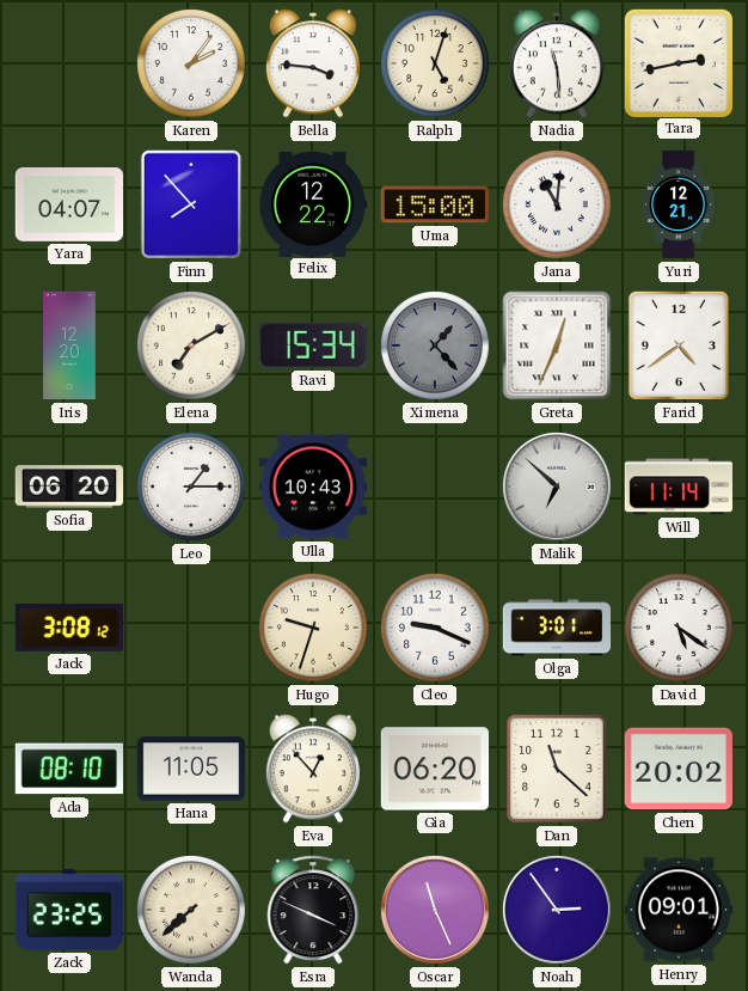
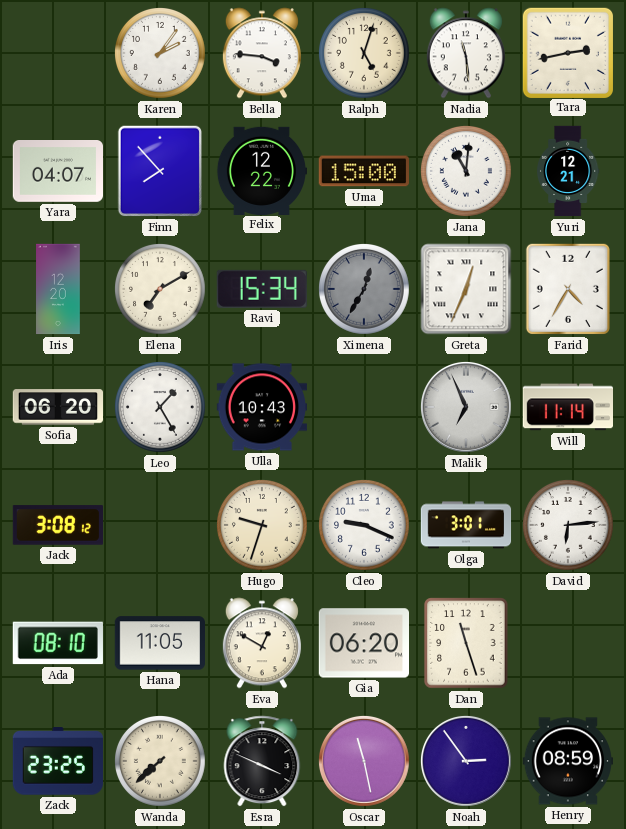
Ximena: 1:23 -> 12:35
Farid: 4:39 -> 4:35
Leo: 1:15 -> 1:25
Malik: 6:52 -> 6:56
David: 5:21 -> 6:14
Eva: 12:53 -> 12:50
Dan: 11:22 -> 11:27
Chen: 20:02 -> none
Oscar: 11:26 -> 11:28
Henry: 09:01 -> 08:59
